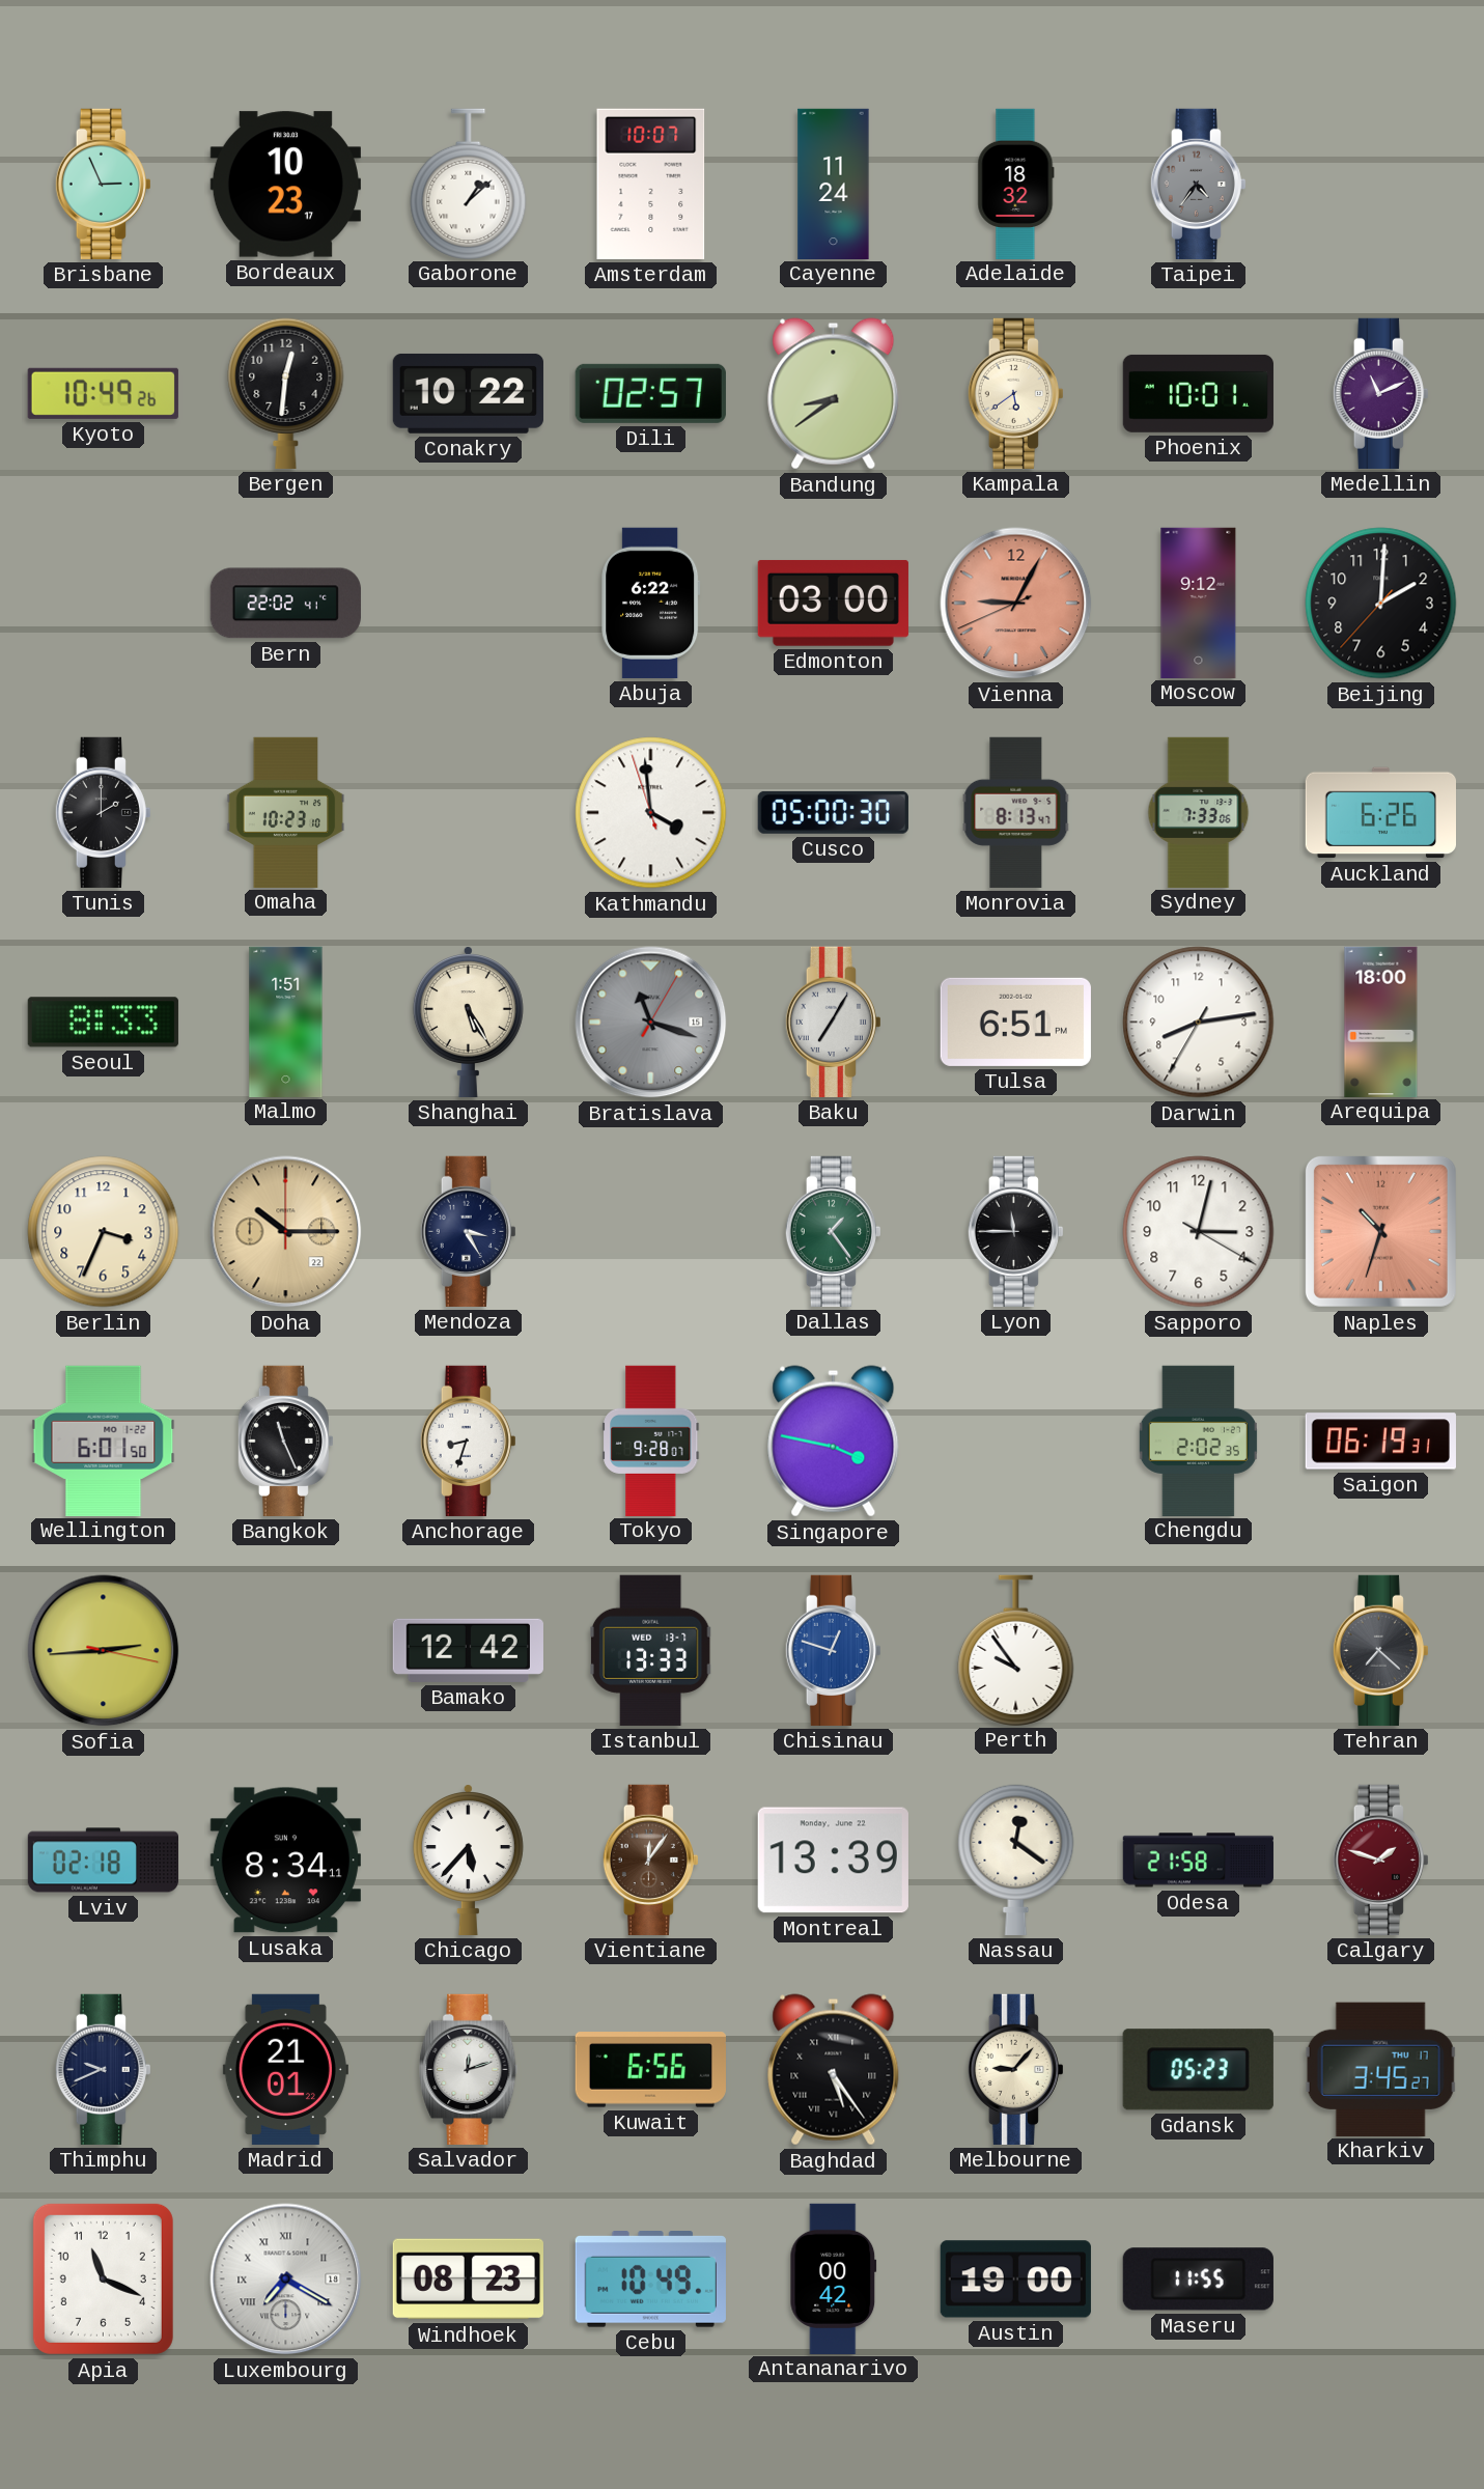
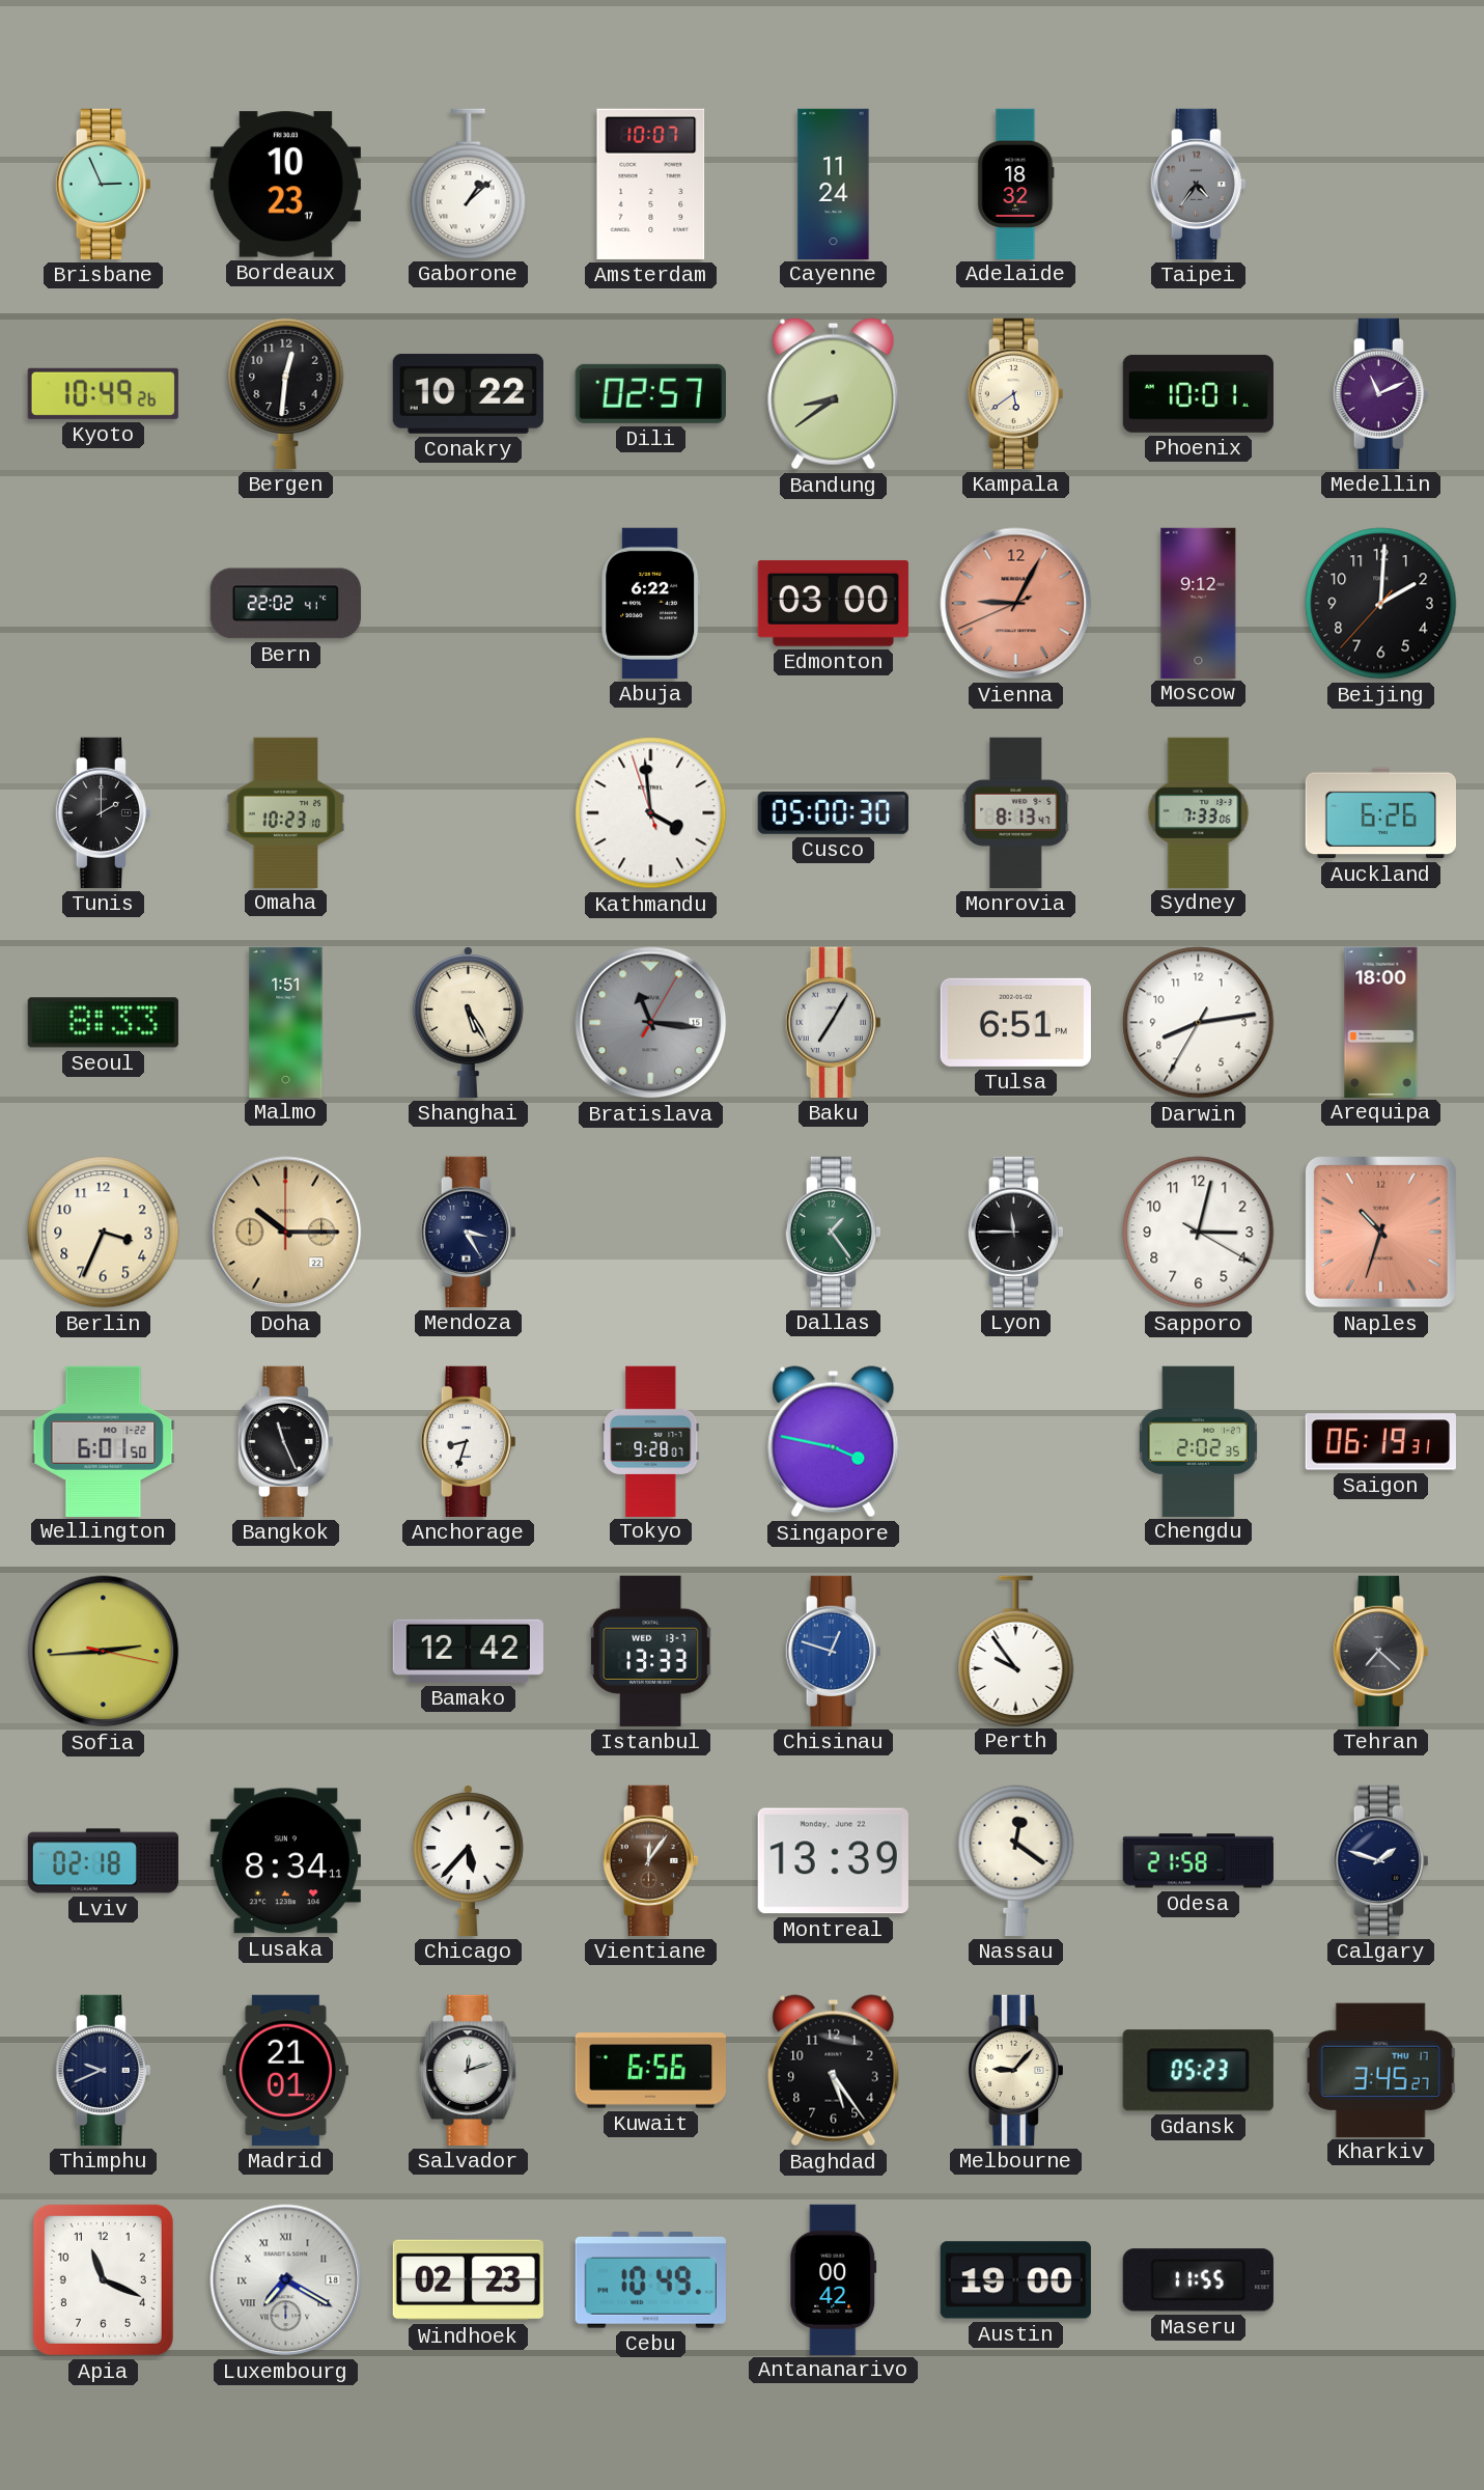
Bratislava: 11:18 -> 11:16
Calgary dial: burgundy -> navy
Baghdad numerals: Roman -> Arabic
Windhoek: 08:23 -> 02:23
